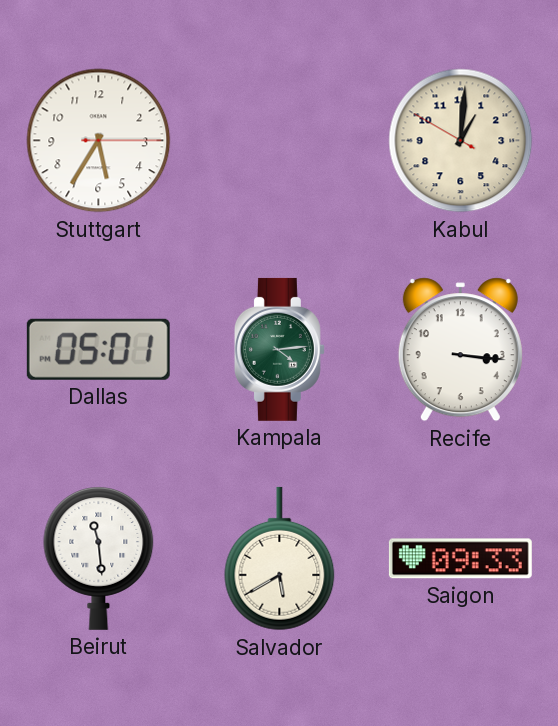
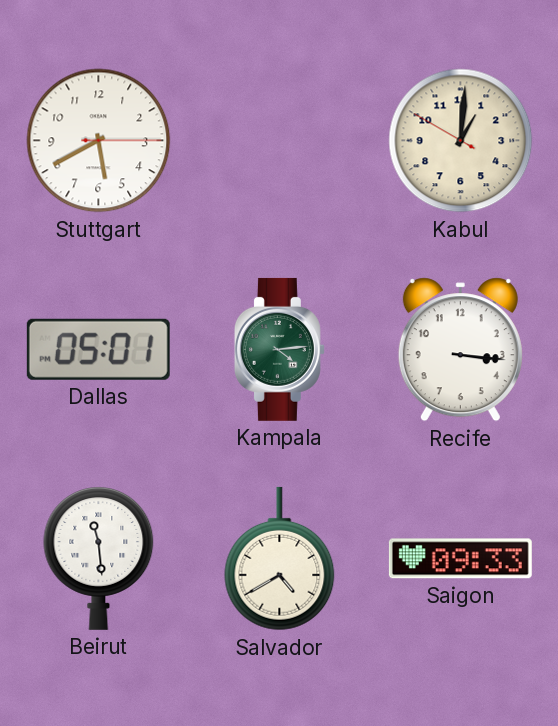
Stuttgart: 5:35 -> 5:40
Salvador: 5:40 -> 4:40
